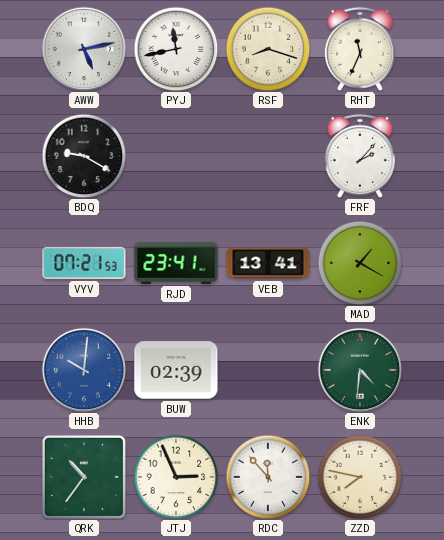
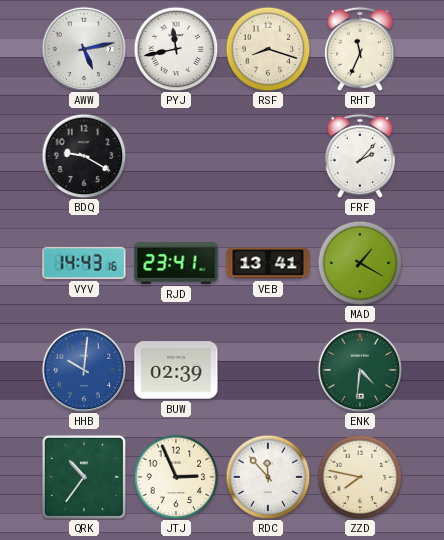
VYV: 07:21 -> 14:43
